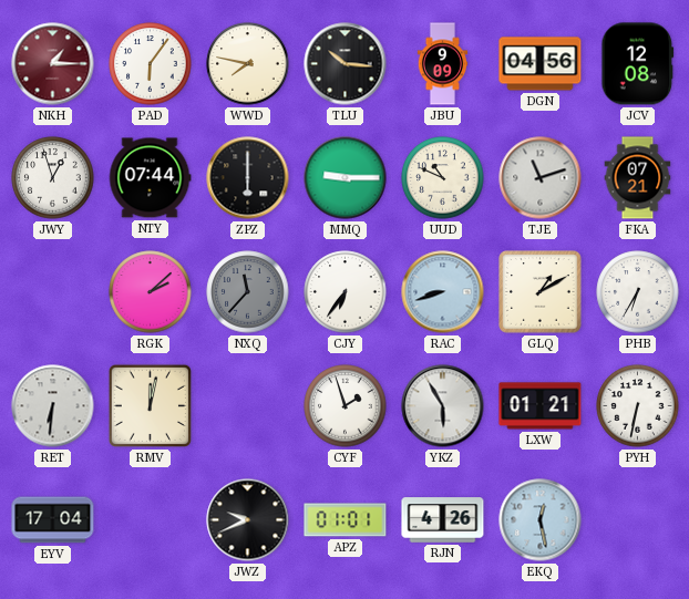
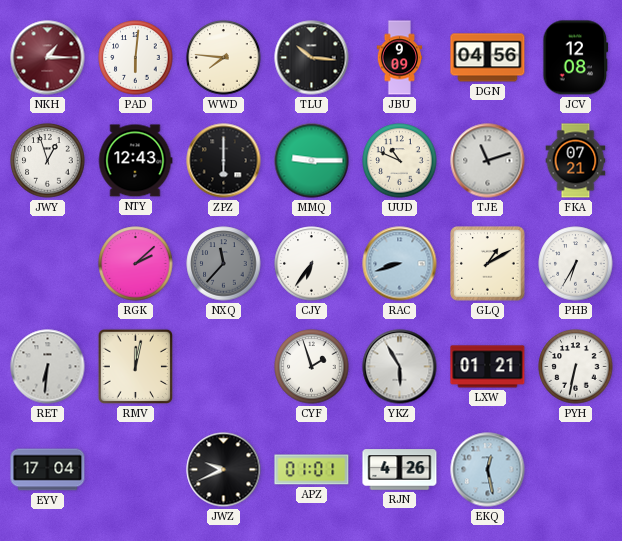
PAD: 6:06 -> 6:01
WWD: 7:47 -> 7:46
NTY: 07:44 -> 12:43
